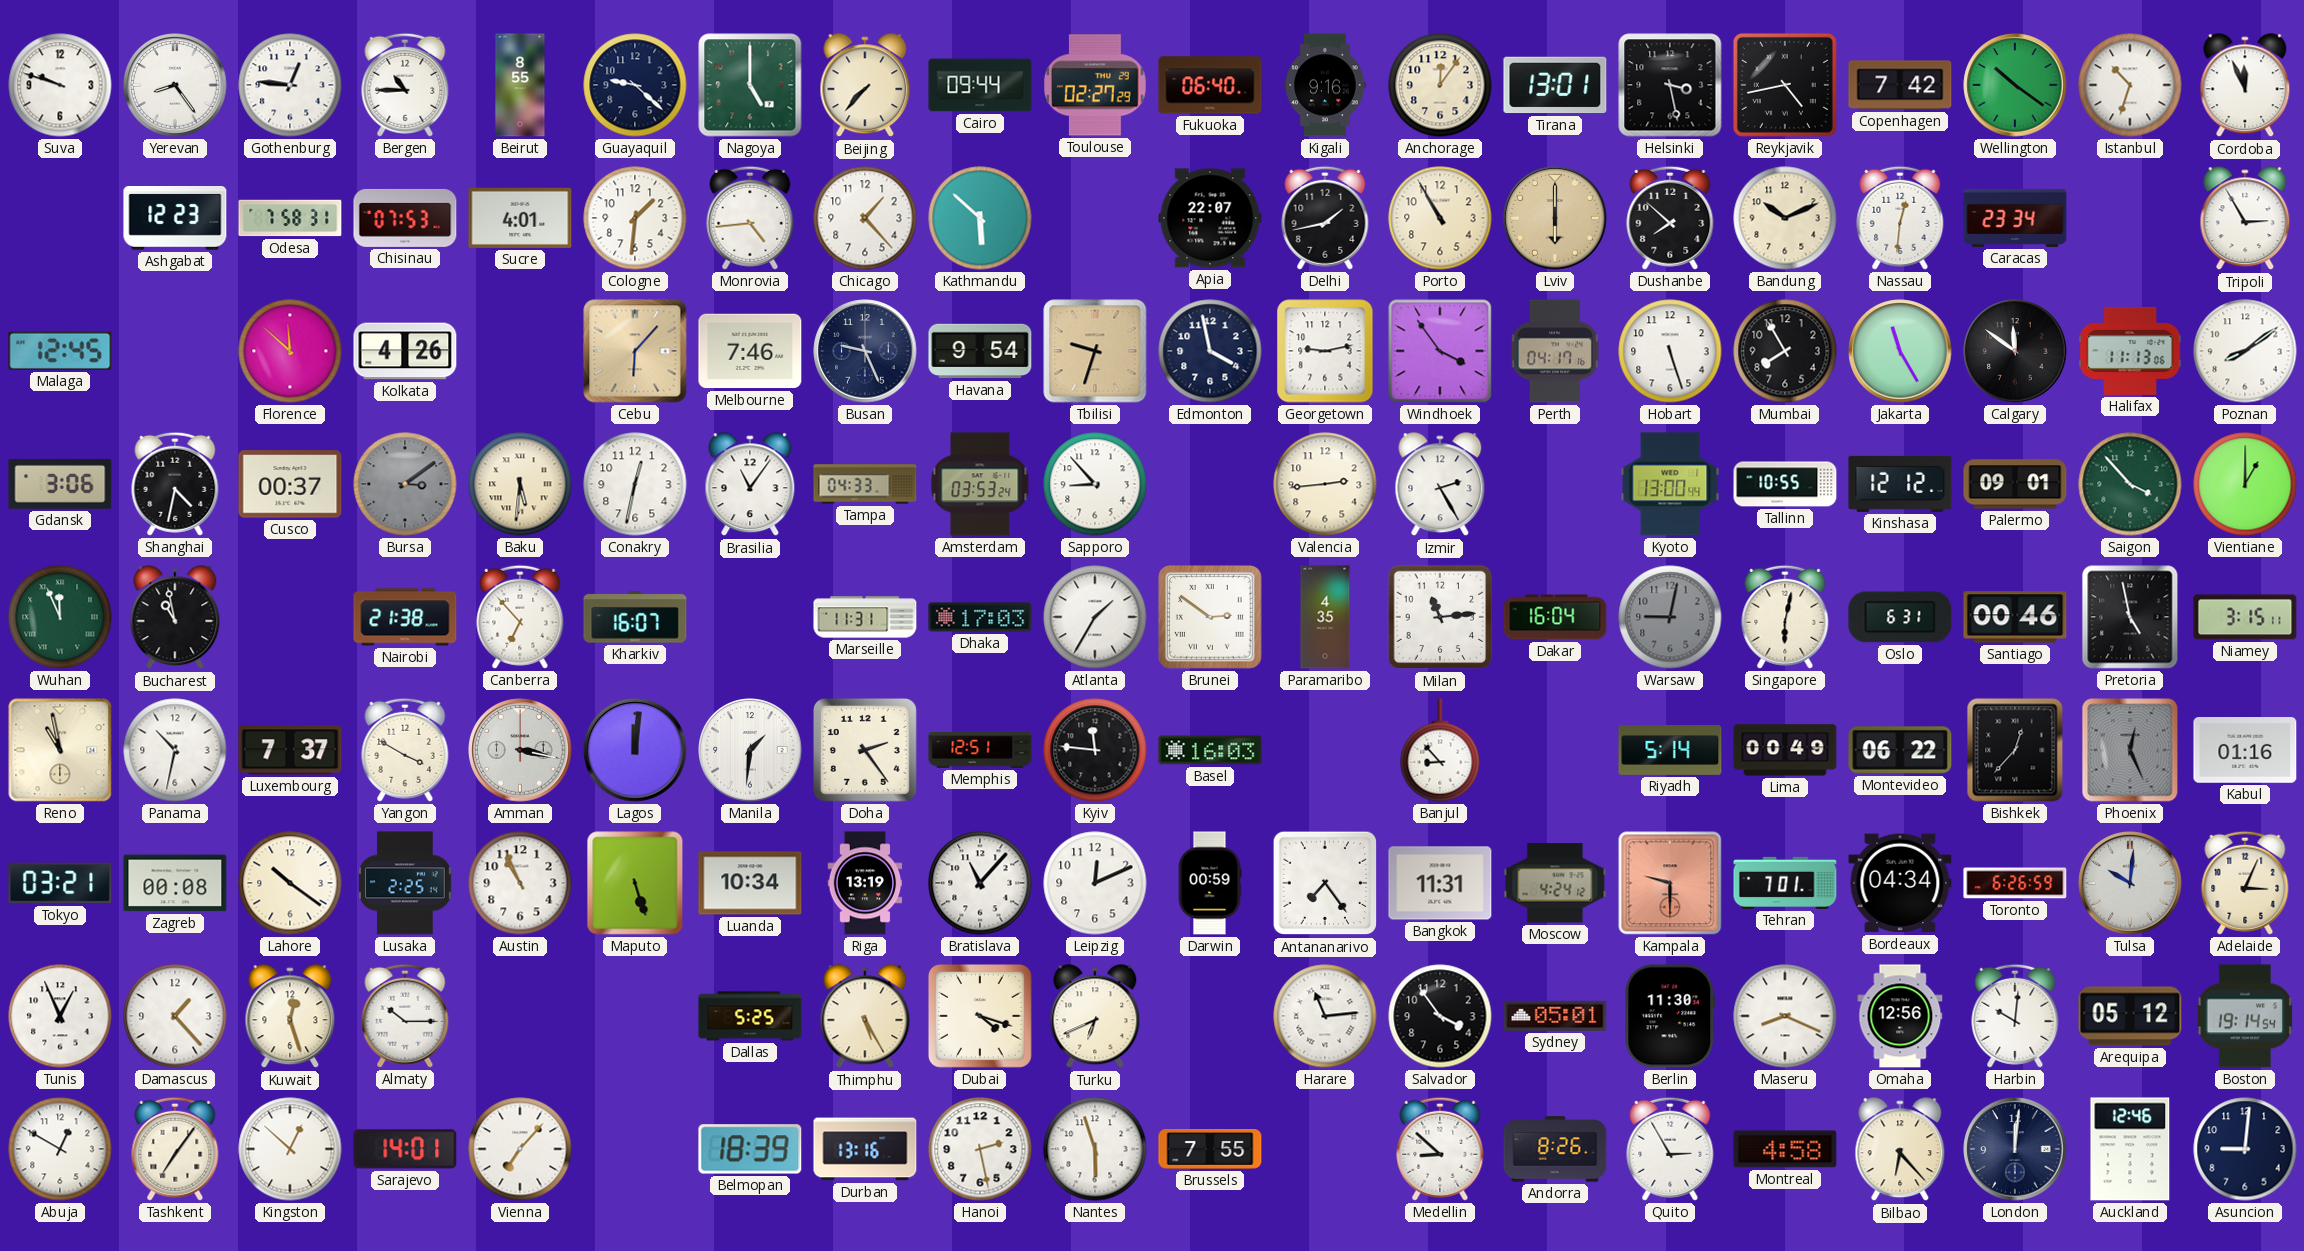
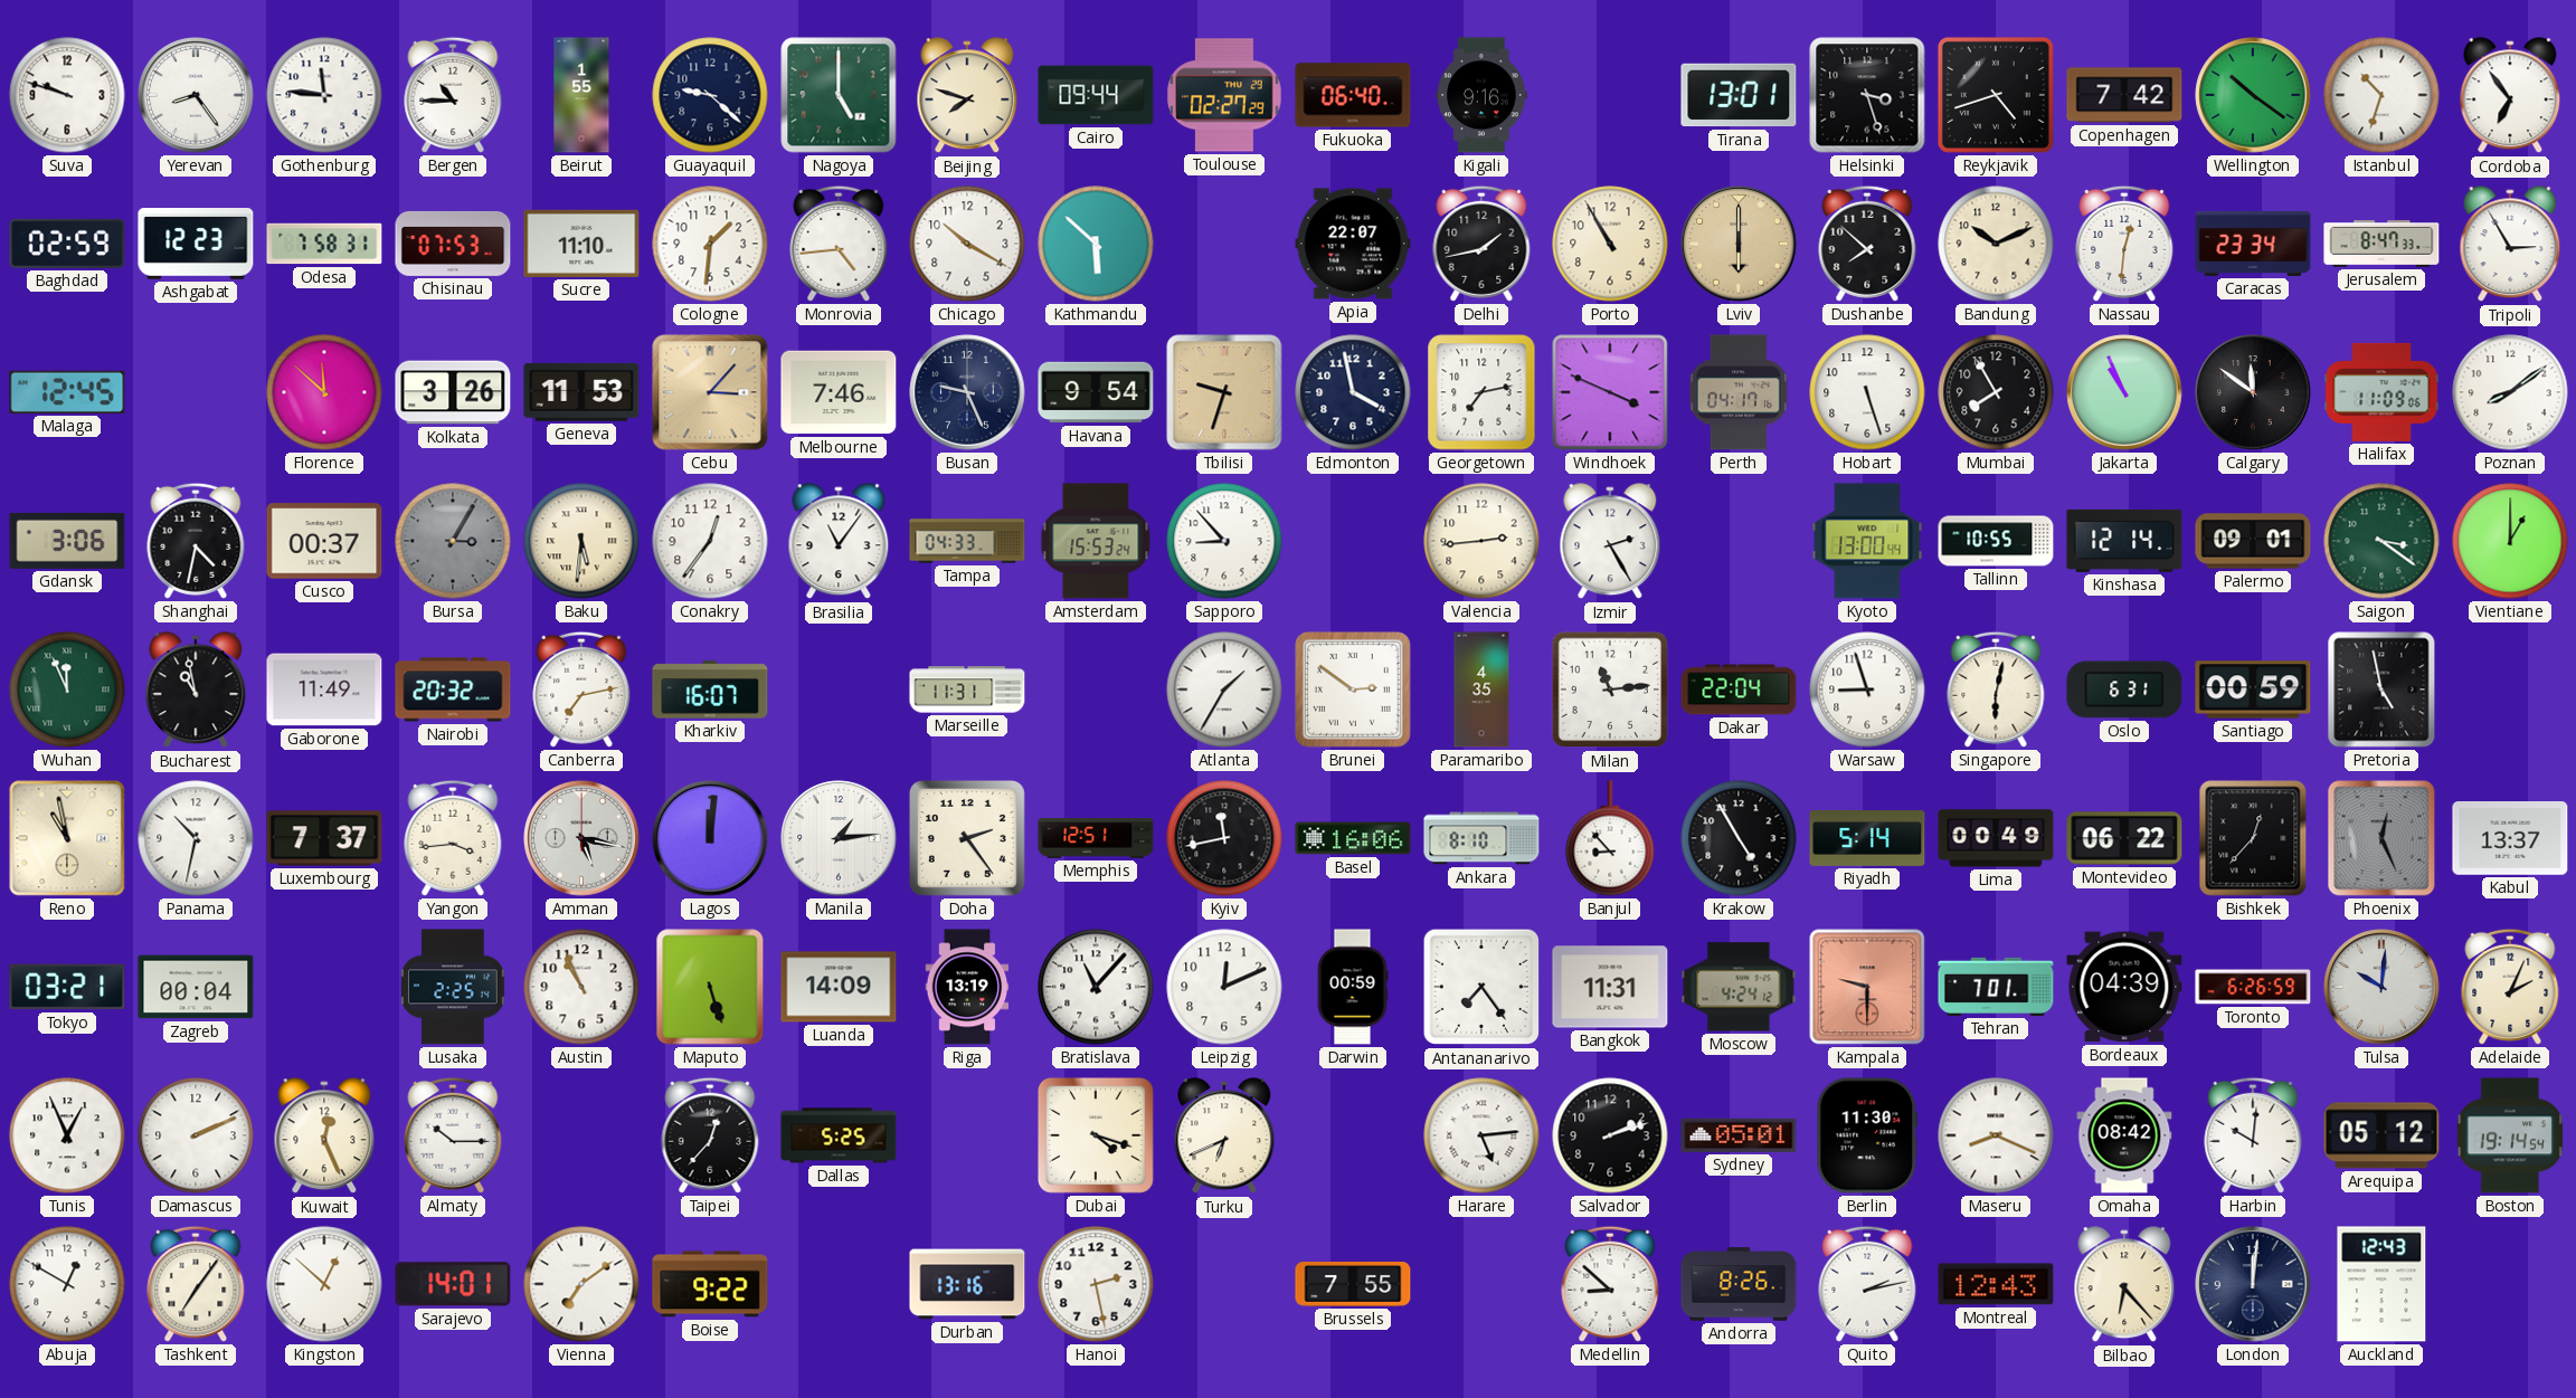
Gothenburg: 12:46 -> 11:46
Beirut: 8:55 -> 1:55
Beijing: 7:37 -> 7:48
Anchorage: 12:06 -> none
Helsinki: 3:28 -> 3:27
Reykjavik: 4:43 -> 4:42
Cordoba: 11:56 -> 6:54
Baghdad: none -> 02:59
Sucre: 4:01 -> 11:10
Chicago: 1:23 -> 10:20
Jerusalem: none -> 8:47
Kolkata: 4:26 -> 3:26
Geneva: none -> 11:53
Cebu: 6:07 -> 3:07
Georgetown: 9:13 -> 7:13
Windhoek: 3:54 -> 3:49
Jakarta: 11:25 -> 10:56
Halifax: 11:13 -> 11:09
Bursa: 3:09 -> 3:05
Conakry: 12:32 -> 12:36
Amsterdam: 03:53 -> 15:53
Kinshasa: 12:12 -> 12:14
Saigon: 3:53 -> 3:21
Gaborone: none -> 11:49
Nairobi: 21:38 -> 20:32
Canberra: 6:53 -> 7:13
Dhaka: 17:03 -> none
Dakar: 16:04 -> 22:04
Warsaw: 9:02 -> 8:57
Warsaw dial: grey -> white
Santiago: 00:46 -> 00:59
Niamey: 3:15 -> none
Yangon: 3:50 -> 3:44
Amman: 3:17 -> 5:17
Manila: 1:31 -> 1:14
Kyiv: 11:46 -> 11:43
Basel: 16:03 -> 16:06
Ankara: none -> 8:10
Krakow: none -> 4:55
Kabul: 01:16 -> 13:37
Zagreb: 00:08 -> 00:04
Lahore: 10:21 -> none
Luanda: 10:34 -> 14:09
Bordeaux: 04:34 -> 04:39
Adelaide: 3:04 -> 2:04
Damascus: 1:23 -> 2:11
Kuwait: 12:27 -> 12:26
Taipei: none -> 12:37
Thimphu: 5:25 -> none
Harare: 11:14 -> 5:14
Salvador: 3:54 -> 2:12
Omaha: 12:56 -> 08:42
Vienna: 7:07 -> 7:09
Boise: none -> 9:22
Belmopan: 18:39 -> none
Nantes: 5:57 -> none
Quito: 2:55 -> 2:13
Montreal: 4:58 -> 12:43
Auckland: 12:46 -> 12:43
Asuncion: 9:01 -> none
